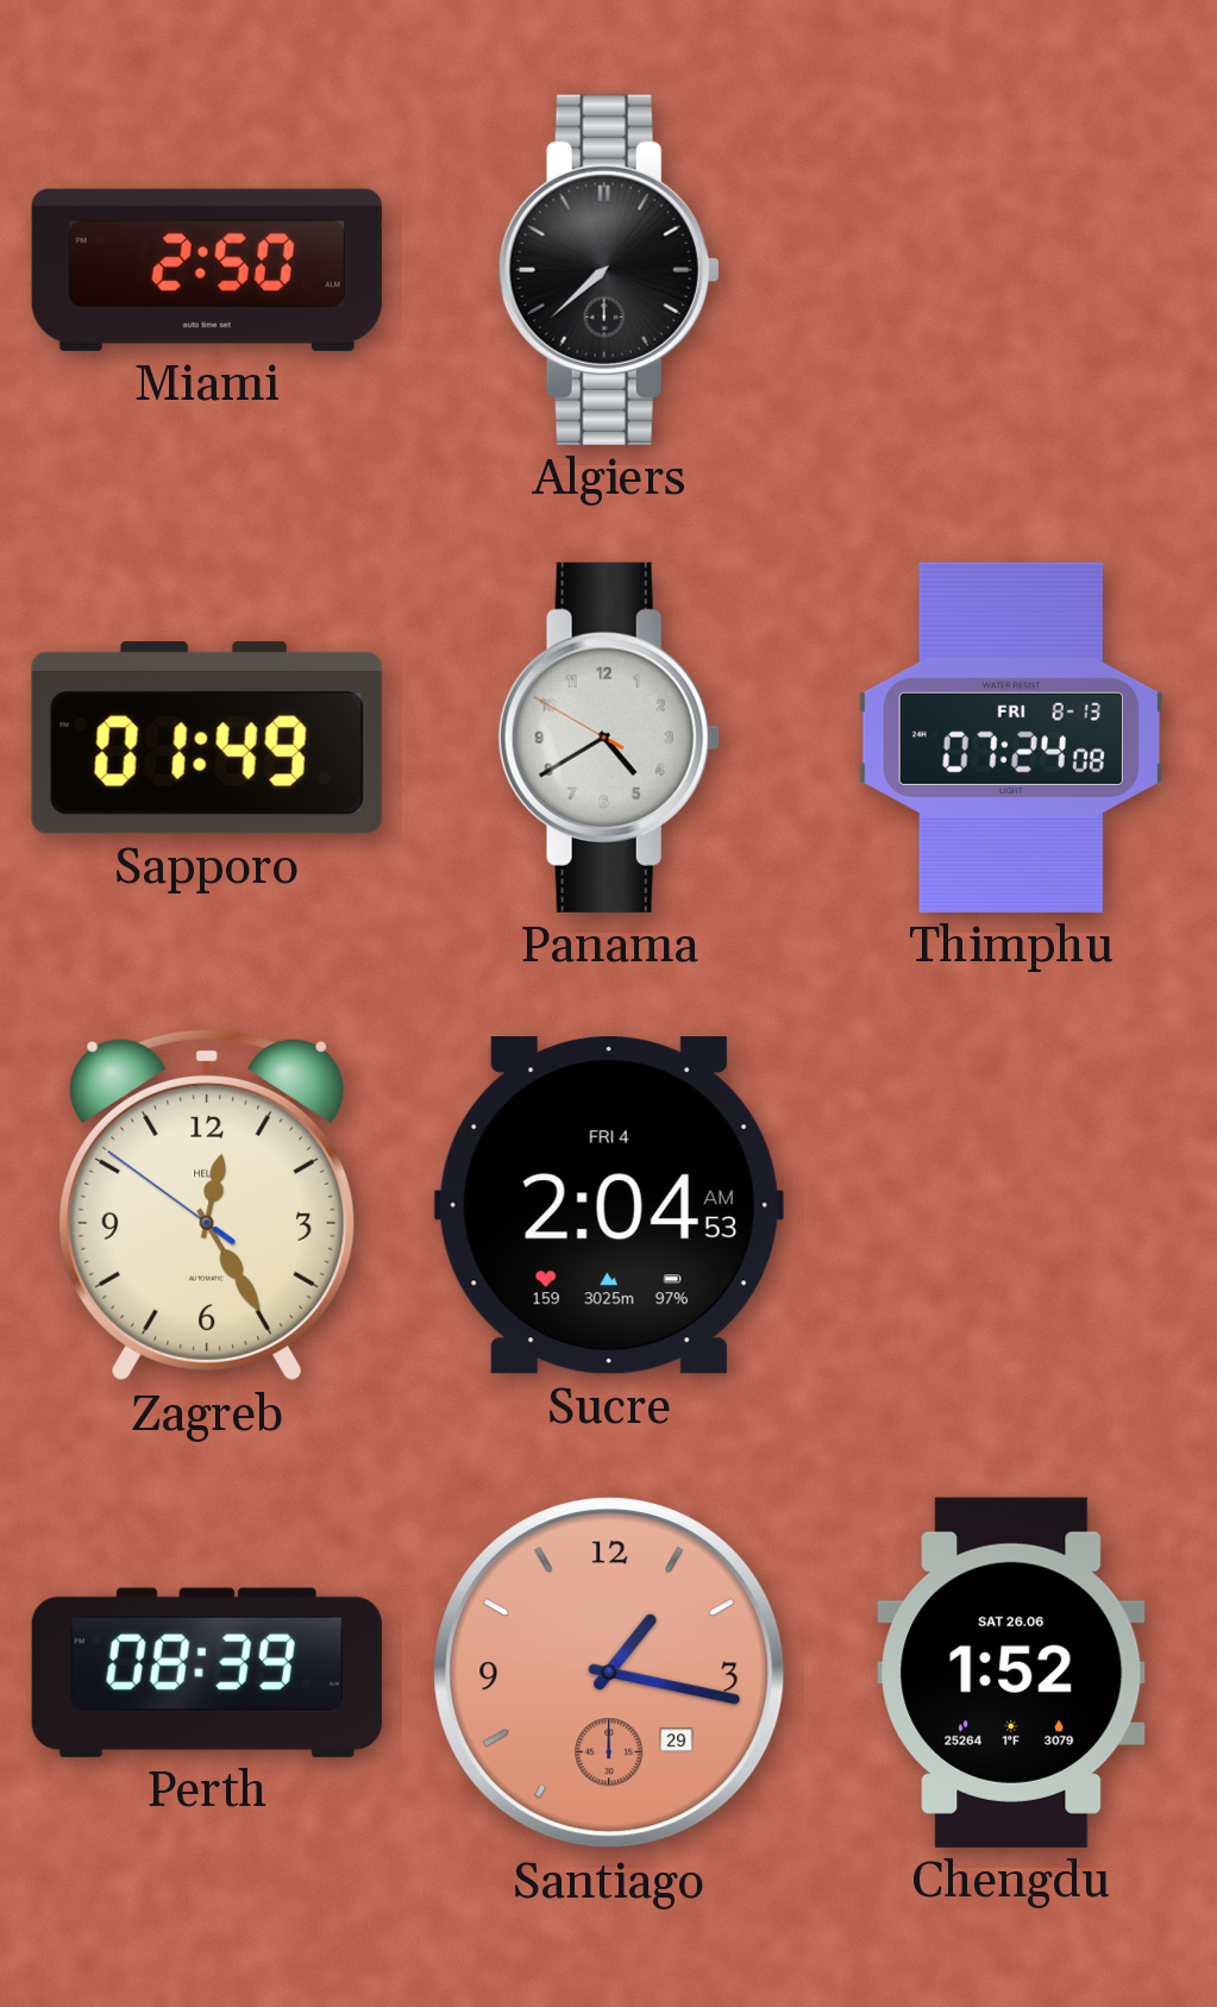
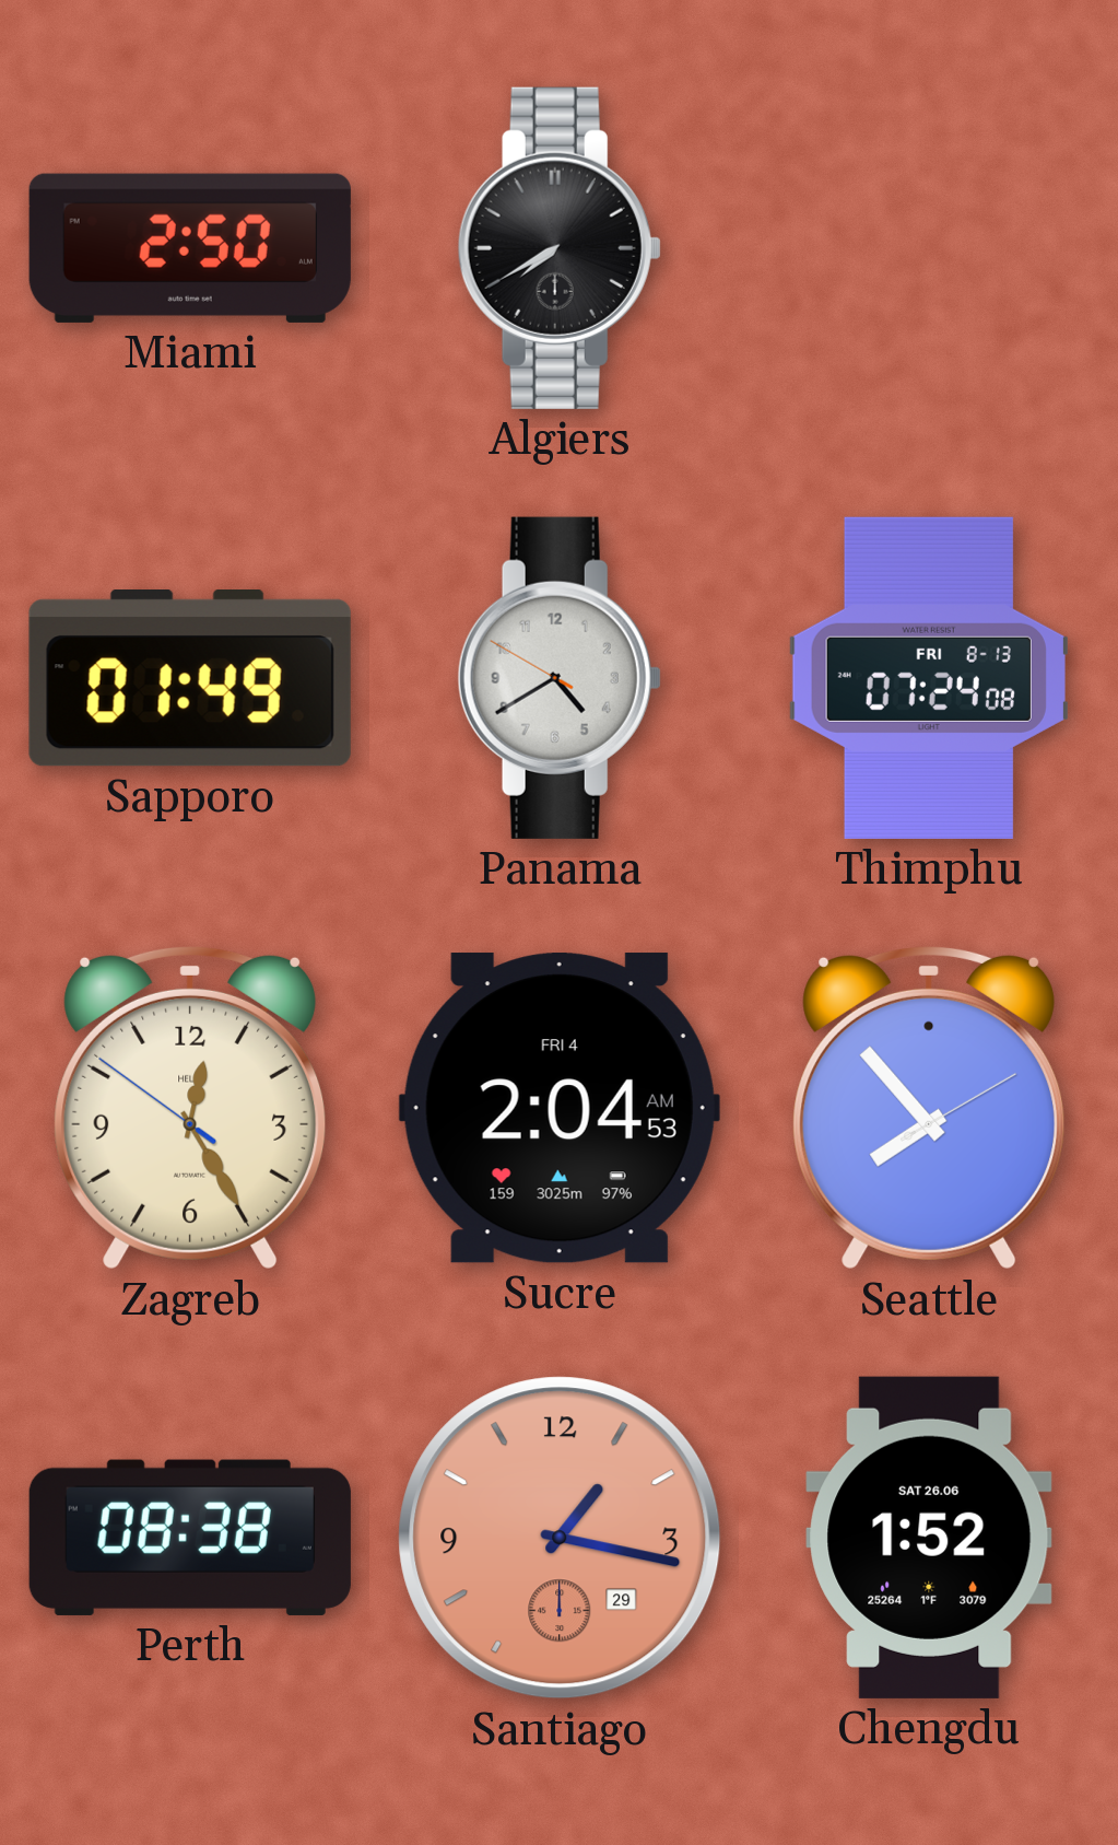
Algiers: 7:38 -> 7:40
Seattle: none -> 7:53
Perth: 08:39 -> 08:38
